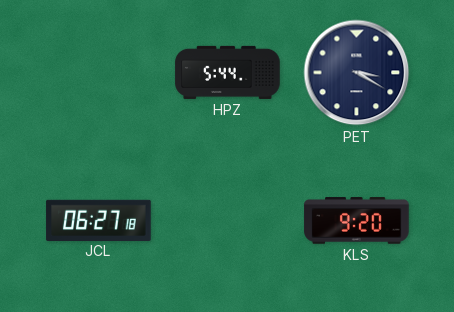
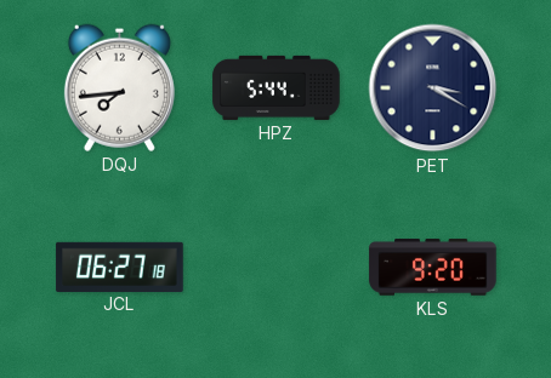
DQJ: none -> 7:44
